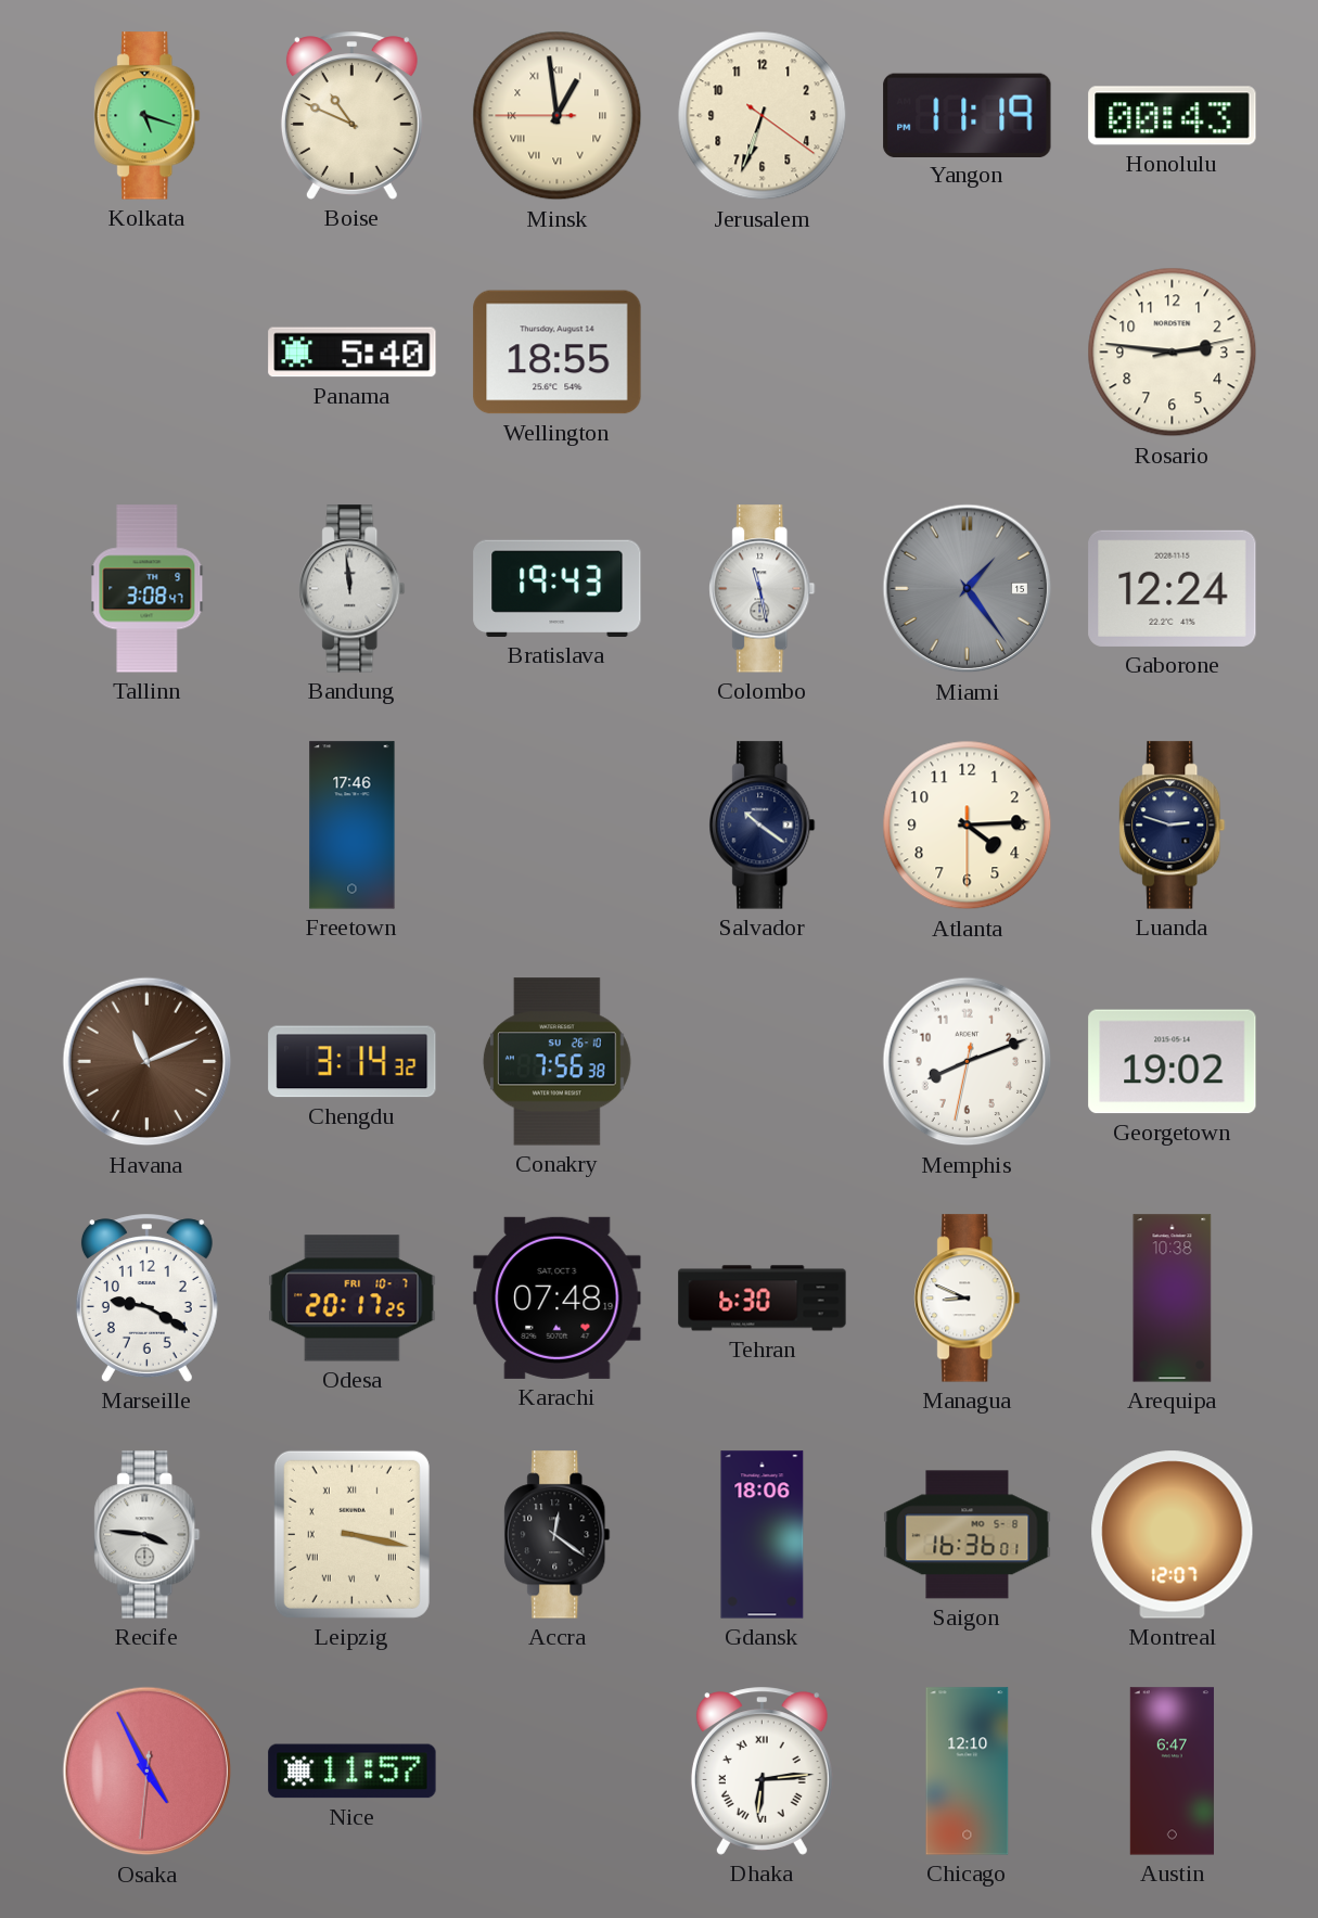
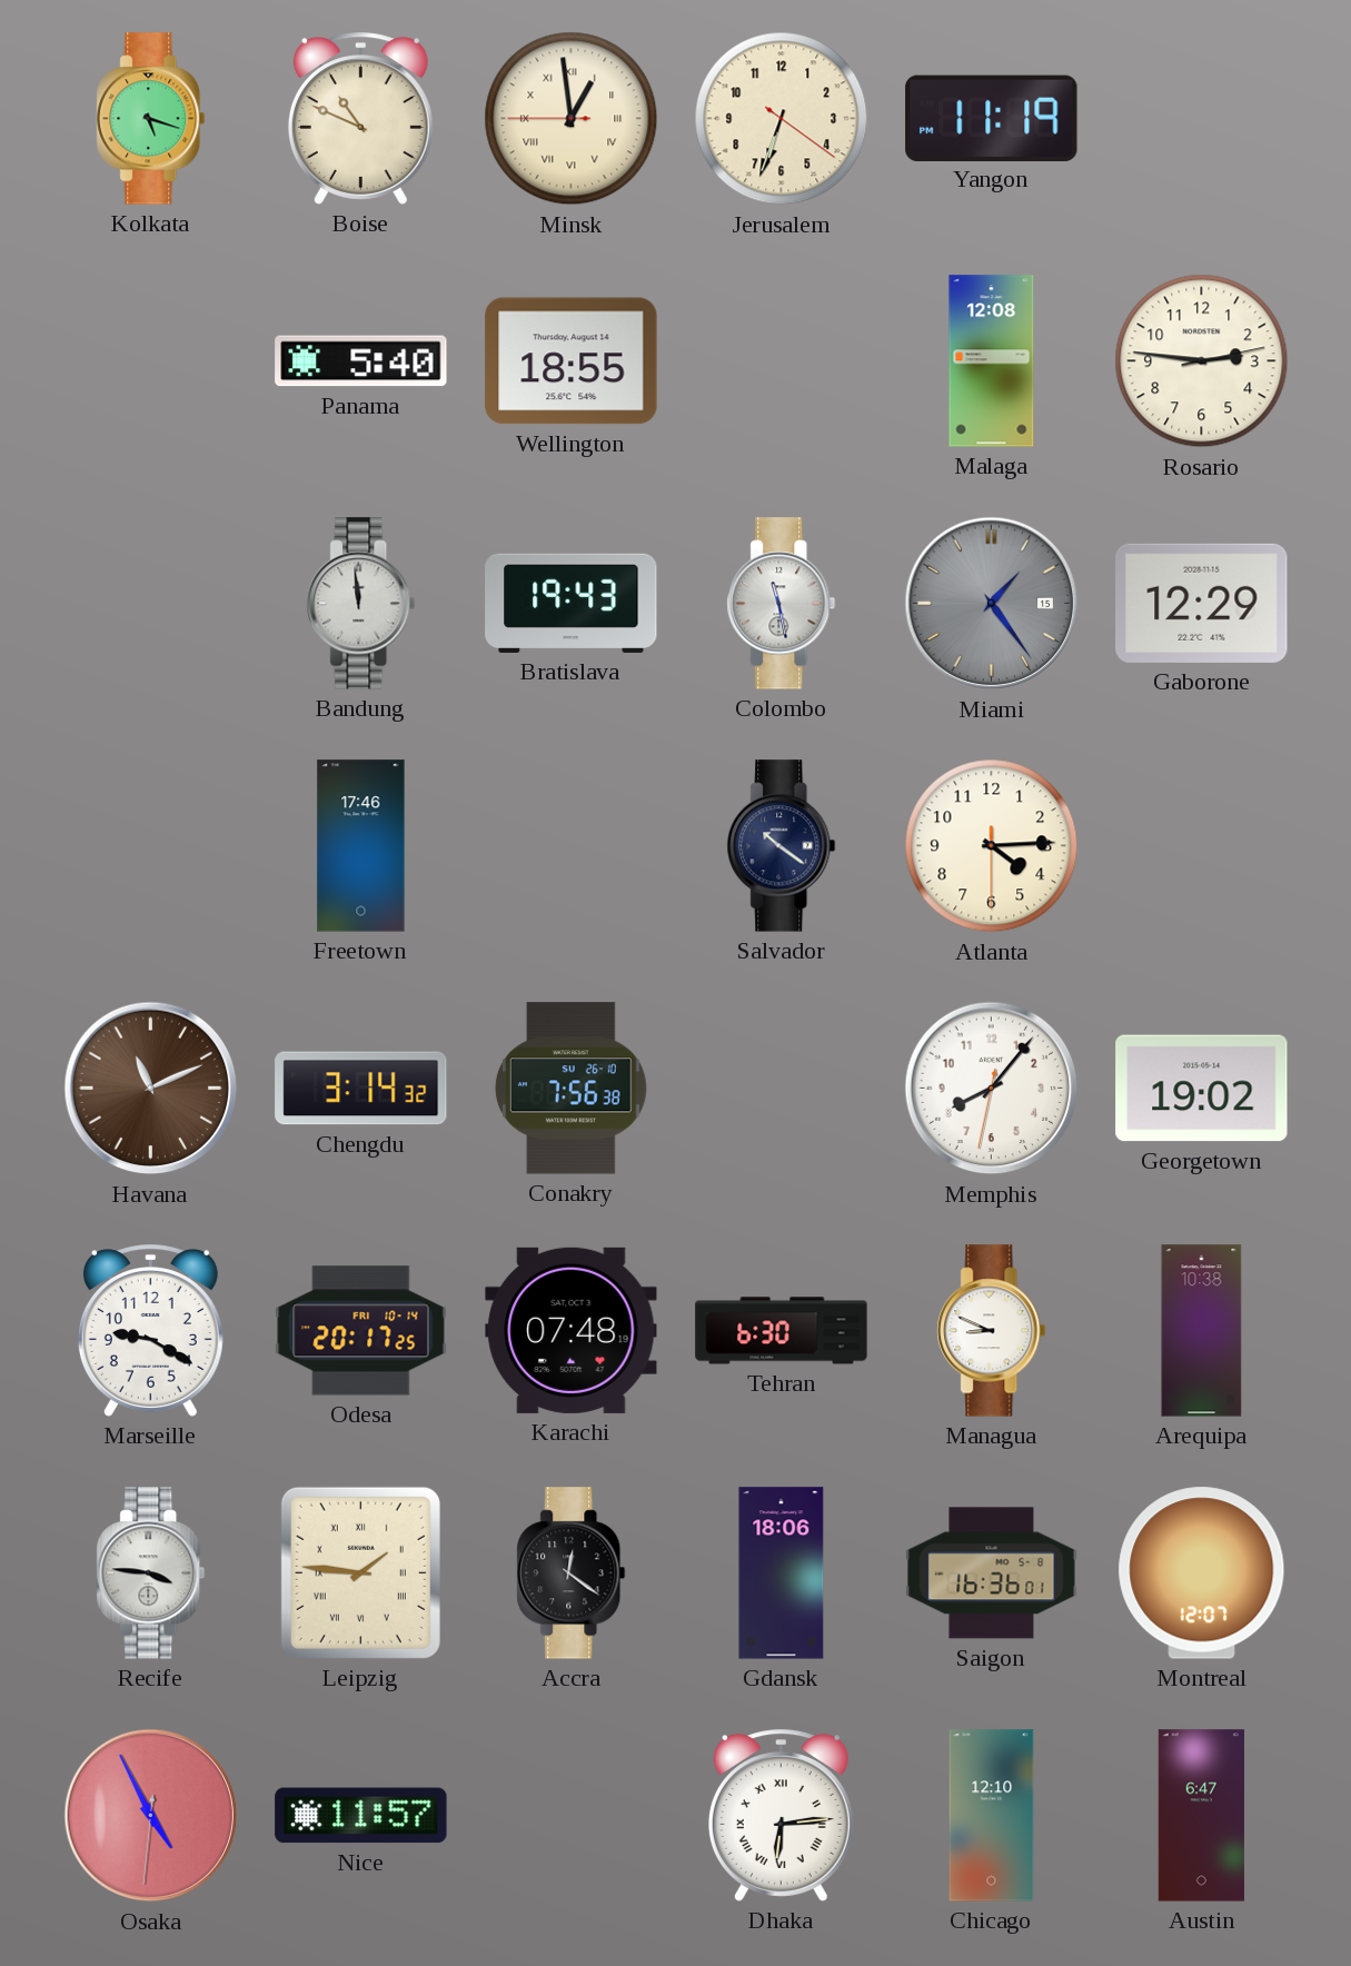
Honolulu: 00:43 -> none
Malaga: none -> 12:08
Tallinn: 3:08 -> none
Gaborone: 12:24 -> 12:29
Luanda: 2:48 -> none
Memphis: 8:11 -> 8:06
Odesa date: FRI 10-7 -> FRI 10-14
Leipzig: 3:17 -> 1:46
